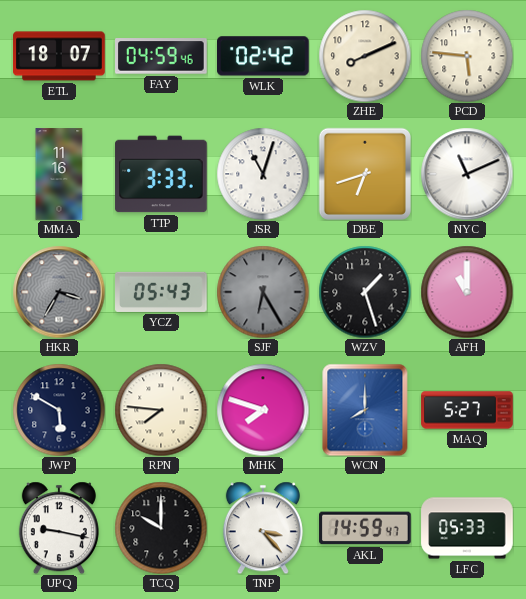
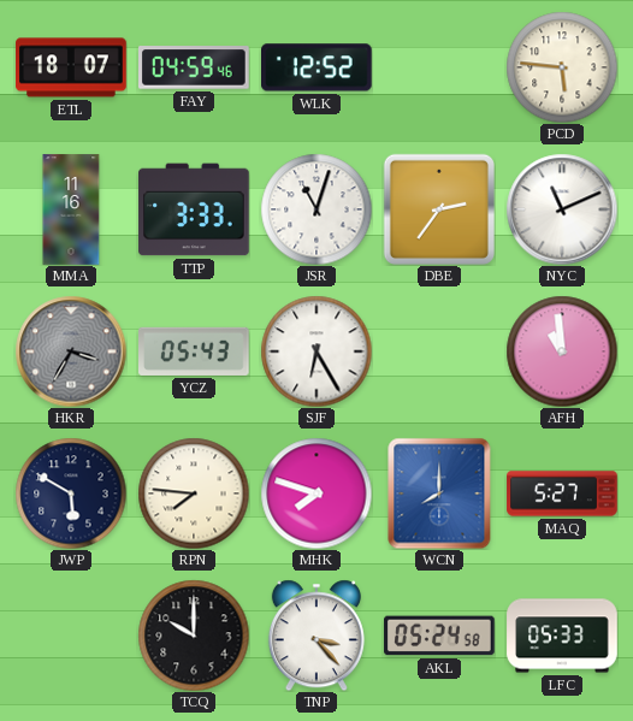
WLK: 02:42 -> 12:52
ZHE: 8:11 -> none
DBE: 6:42 -> 2:36
SJF dial: grey -> white
WZV: 1:27 -> none
AFH: 11:00 -> 10:59
UPQ: 9:17 -> none
AKL: 14:59 -> 05:24
